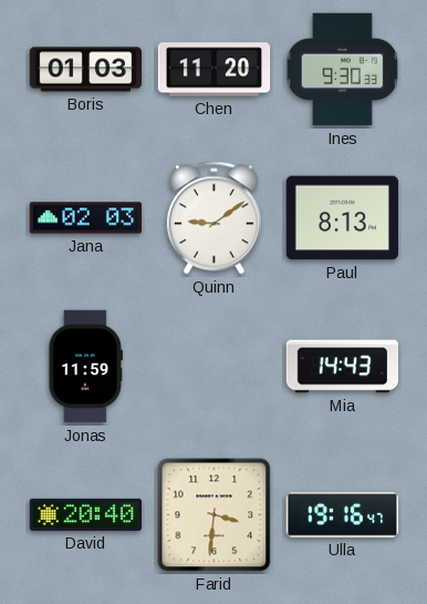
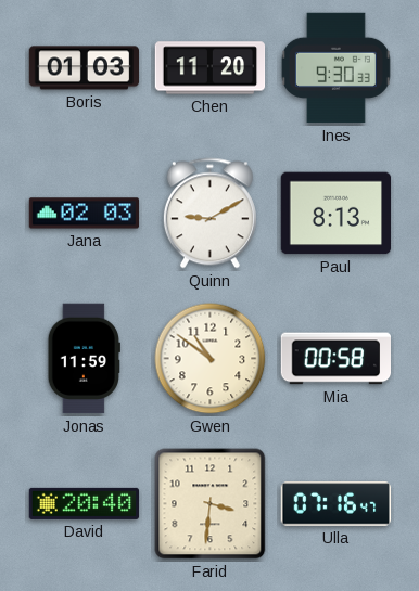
Quinn: 9:09 -> 9:10
Gwen: none -> 10:51
Mia: 14:43 -> 00:58
Ulla: 19:16 -> 07:16
